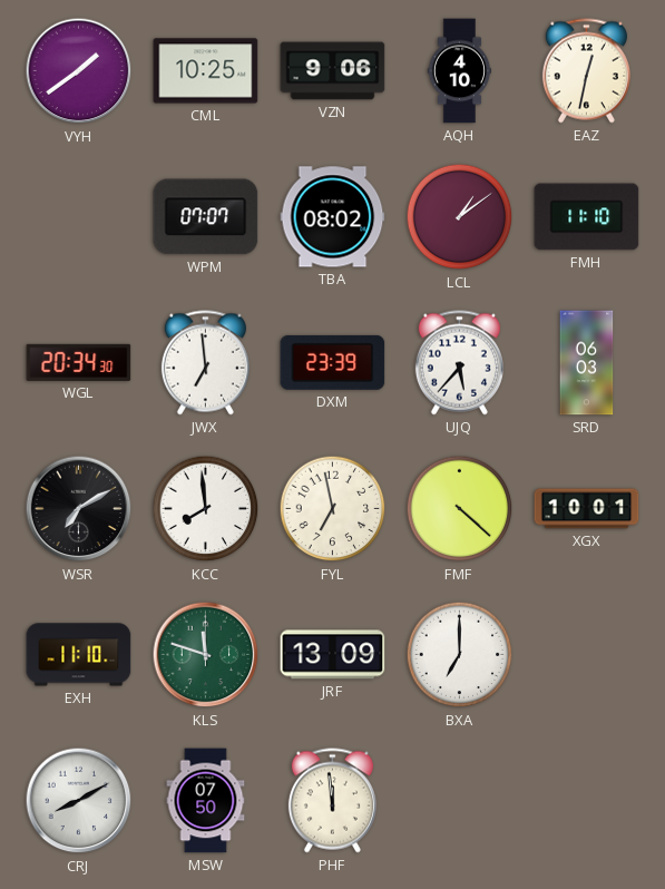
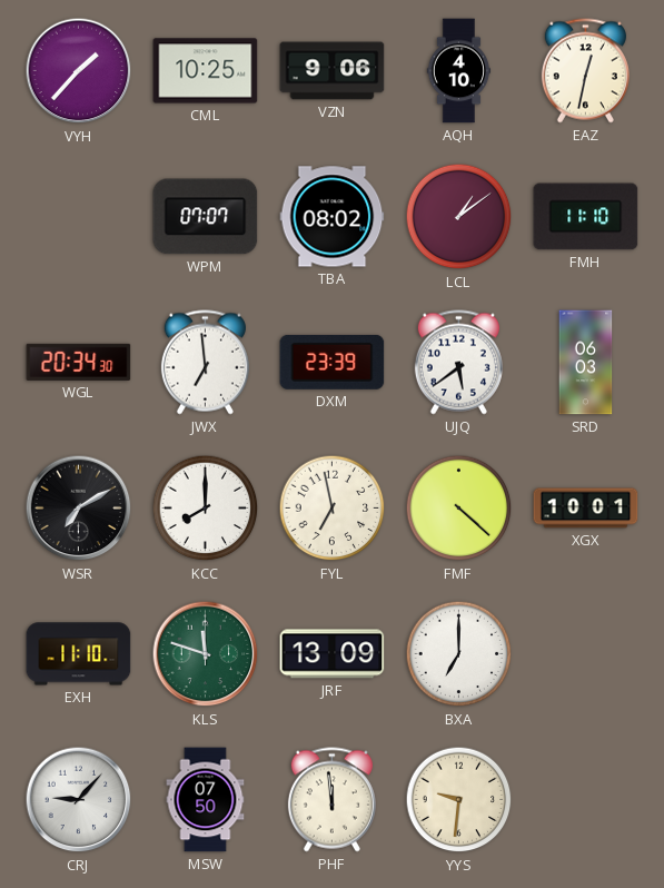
VYH: 1:39 -> 1:37
UJQ: 5:37 -> 5:39
KCC: 7:59 -> 8:00
CRJ: 8:10 -> 9:07
YYS: none -> 9:31
